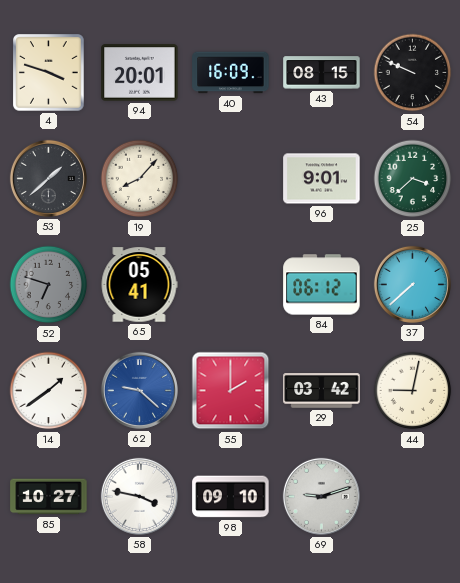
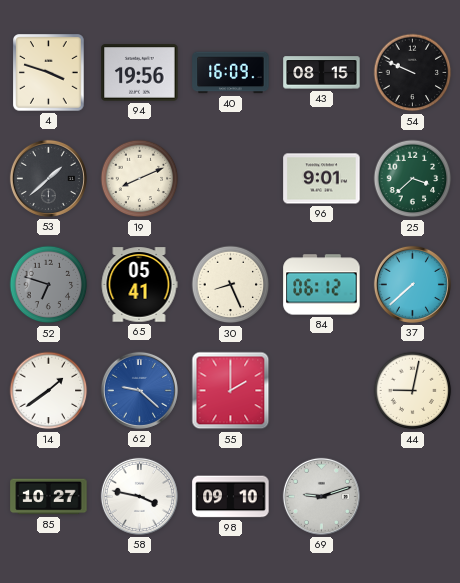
94: 20:01 -> 19:56
19: 8:07 -> 8:11
30: none -> 8:26
29: 03:42 -> none
